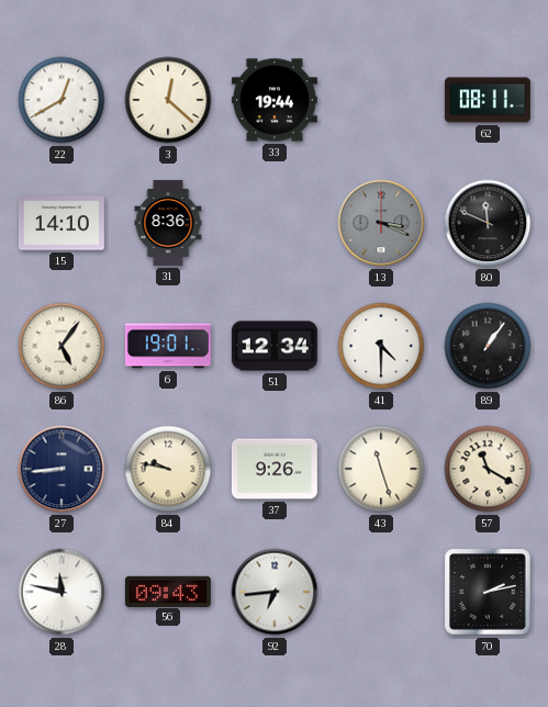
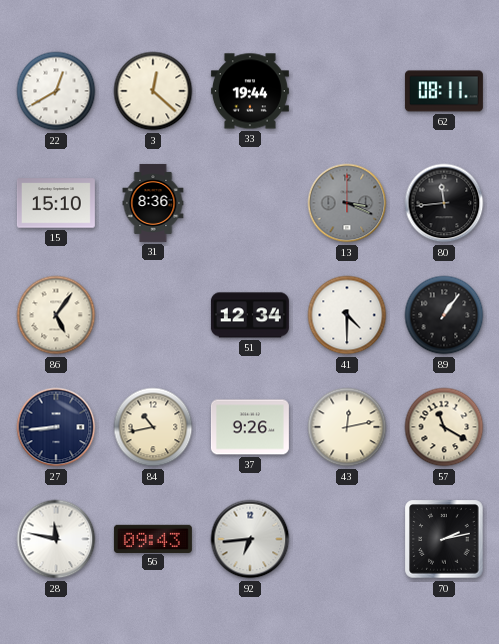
15: 14:10 -> 15:10
80: 11:49 -> 11:44
6: 19:01 -> none
84: 9:47 -> 10:43
43: 11:27 -> 12:13
